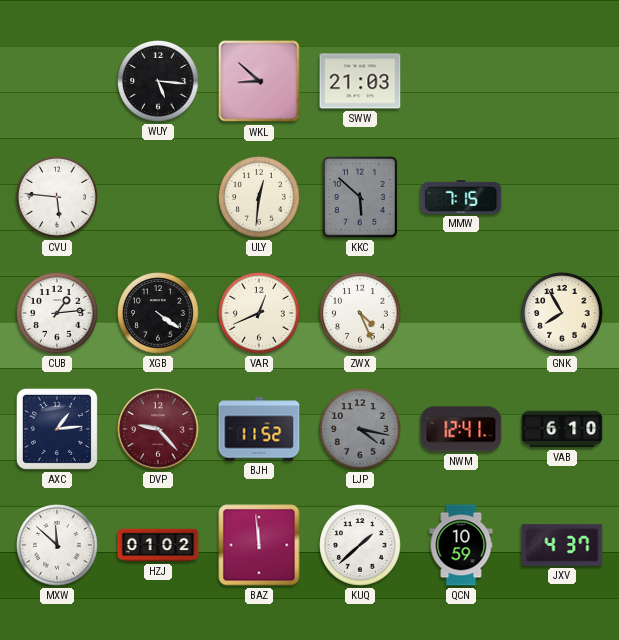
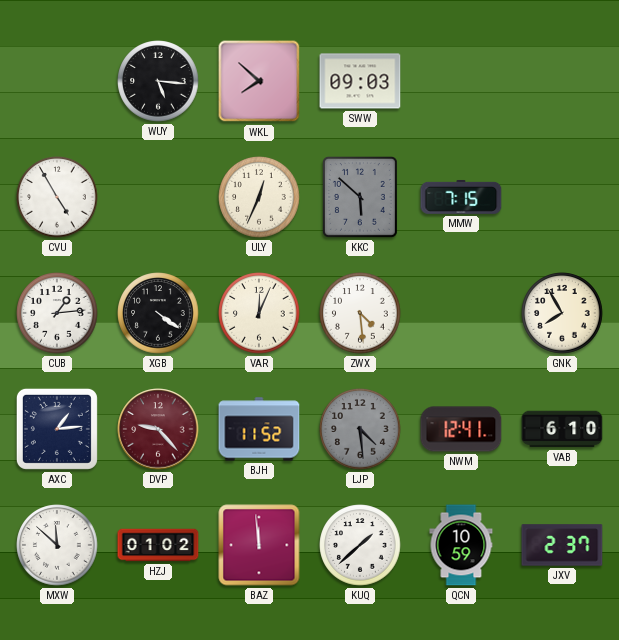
WKL: 8:52 -> 7:52
SWW: 21:03 -> 09:03
CVU: 5:46 -> 4:55
ULY: 12:31 -> 12:34
VAR: 12:41 -> 12:04
ZWX: 4:26 -> 4:29
LJP: 4:17 -> 4:29
JXV: 4:37 -> 2:37
